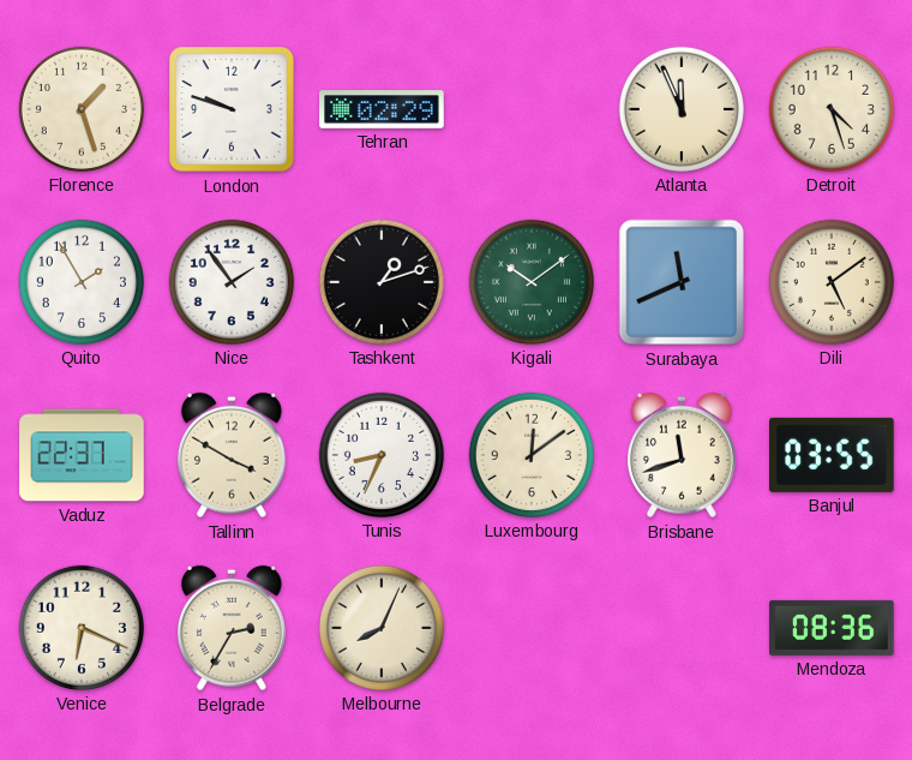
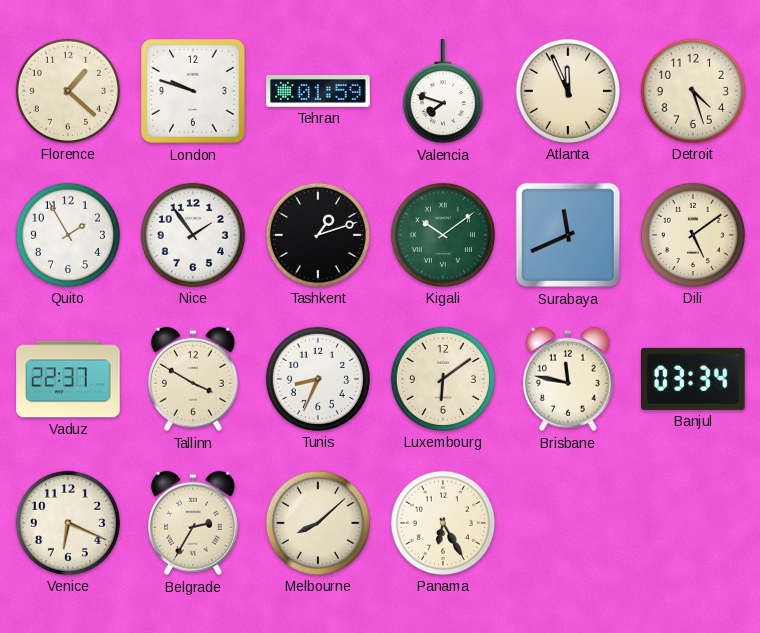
Florence: 1:27 -> 1:22
Tehran: 02:29 -> 01:59
Valencia: none -> 7:48
Luxembourg: 12:09 -> 6:09
Brisbane: 11:42 -> 11:47
Banjul: 03:55 -> 03:34
Melbourne: 8:04 -> 8:08
Panama: none -> 6:25
Mendoza: 08:36 -> none
